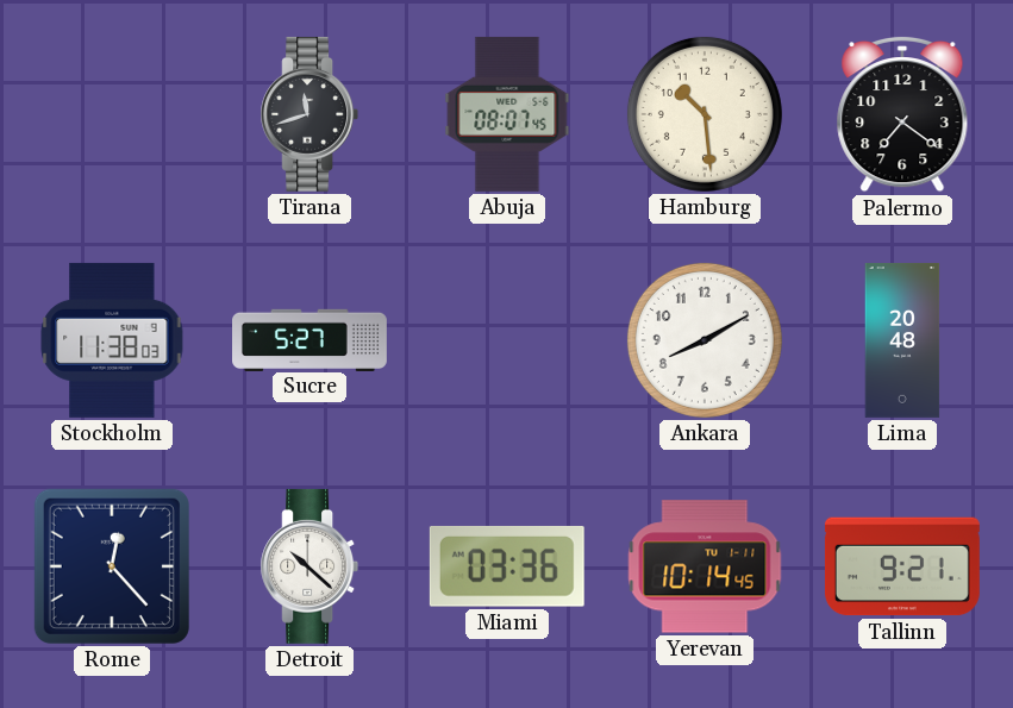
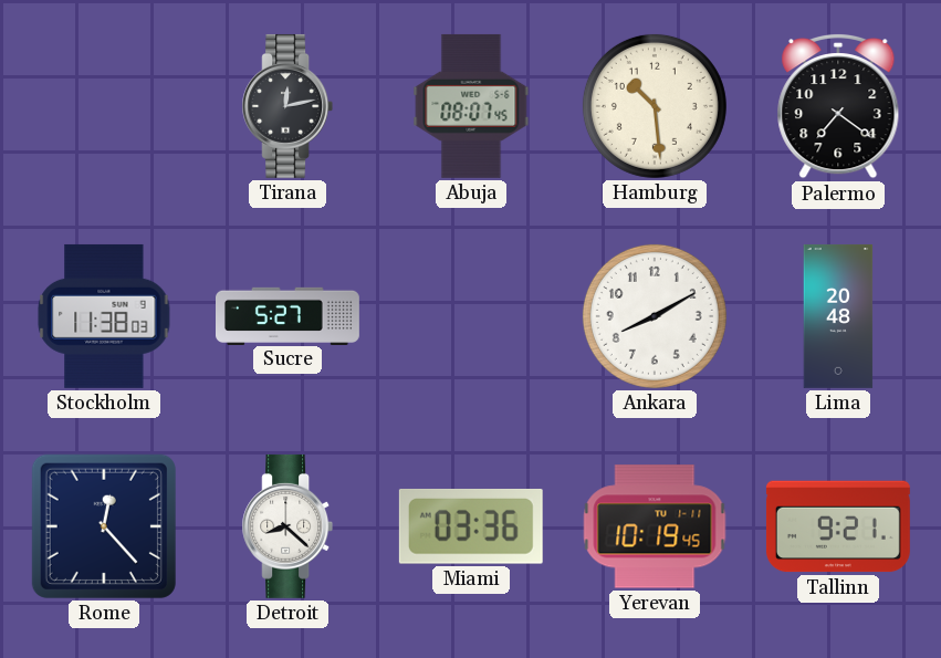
Tirana: 11:42 -> 12:13
Detroit: 10:22 -> 8:22
Yerevan: 10:14 -> 10:19
